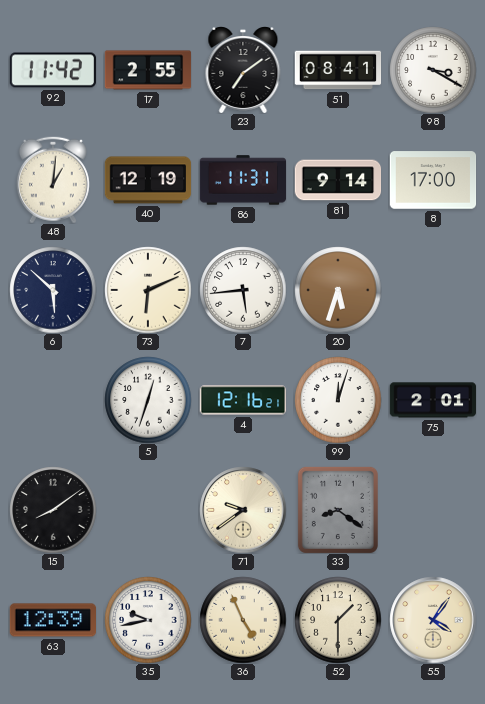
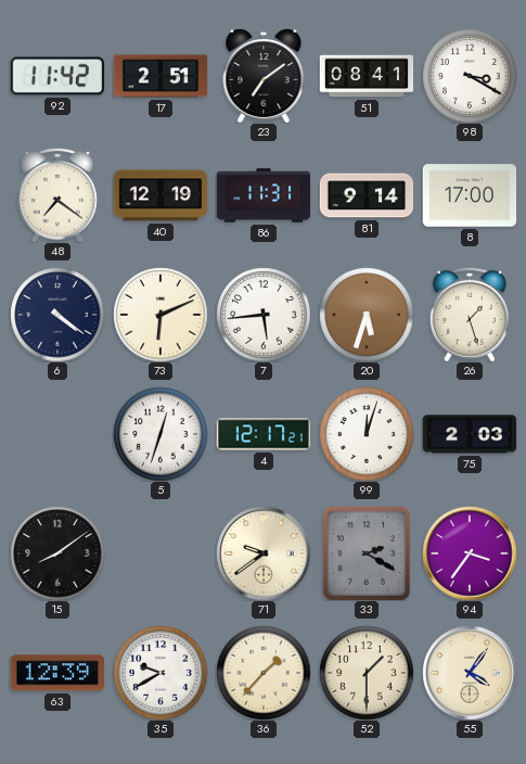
17: 2:55 -> 2:51
48: 1:01 -> 7:21
6: 5:52 -> 4:21
26: none -> 1:27
4: 12:16 -> 12:17
75: 2:01 -> 2:03
33: 8:21 -> 2:20
94: none -> 3:36
35: 9:43 -> 9:40
36: 4:56 -> 1:37
